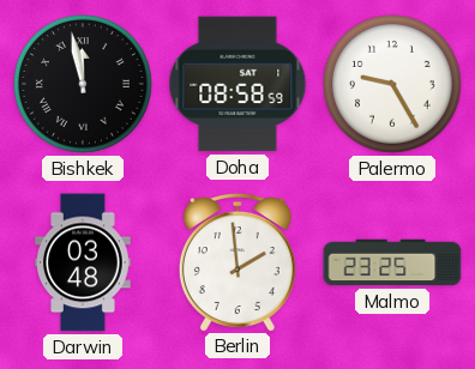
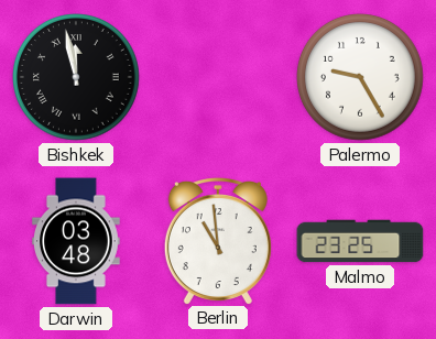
Doha: 08:58 -> none
Berlin: 1:59 -> 10:59
